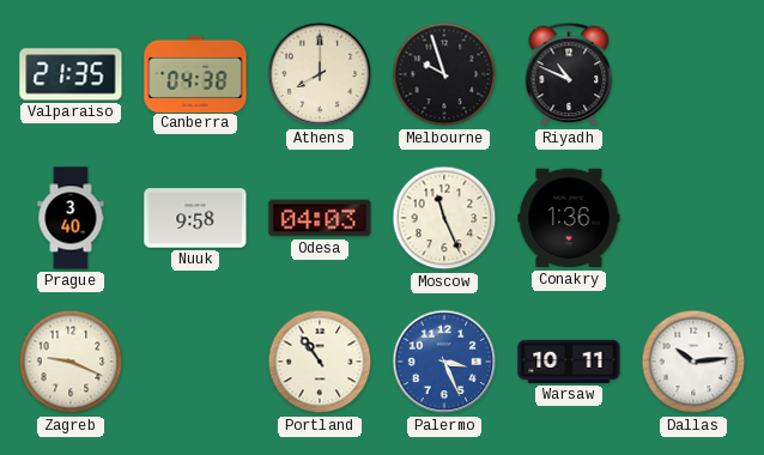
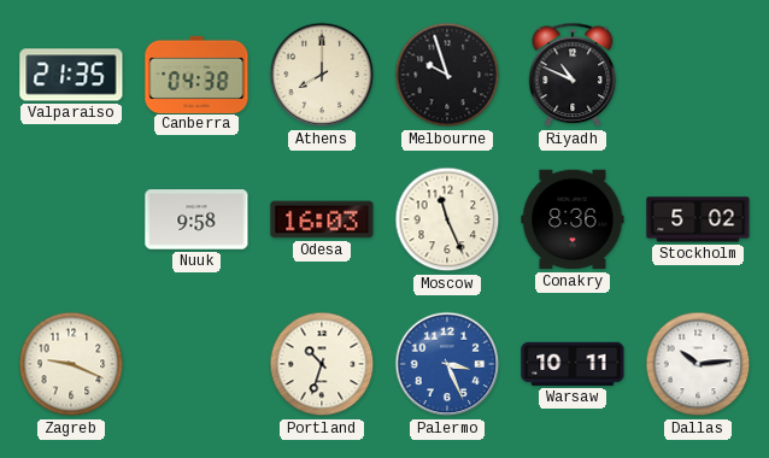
Prague: 3:40 -> none
Odesa: 04:03 -> 16:03
Conakry: 1:36 -> 8:36
Stockholm: none -> 5:02
Portland: 10:54 -> 10:33
